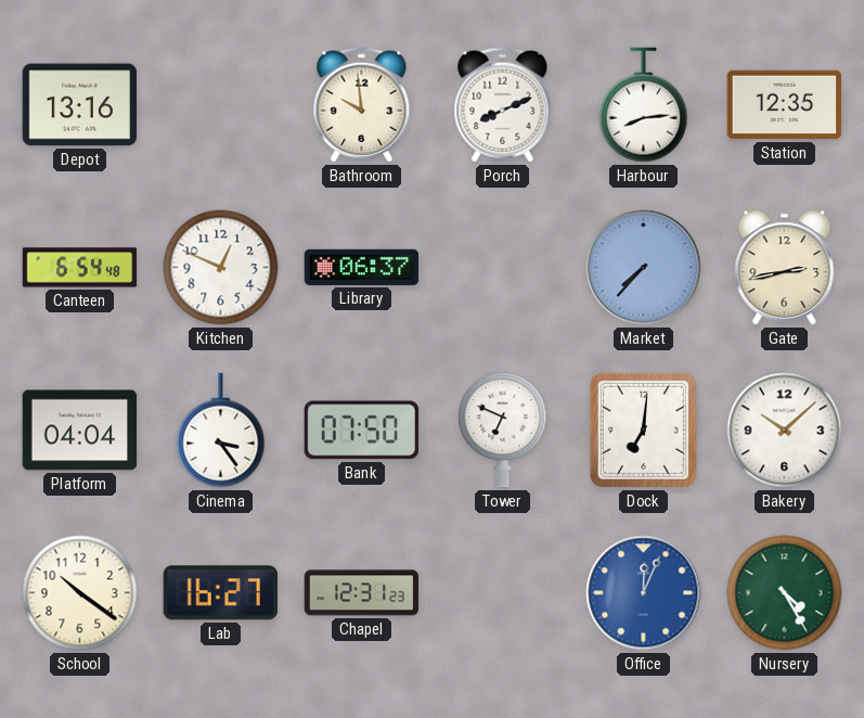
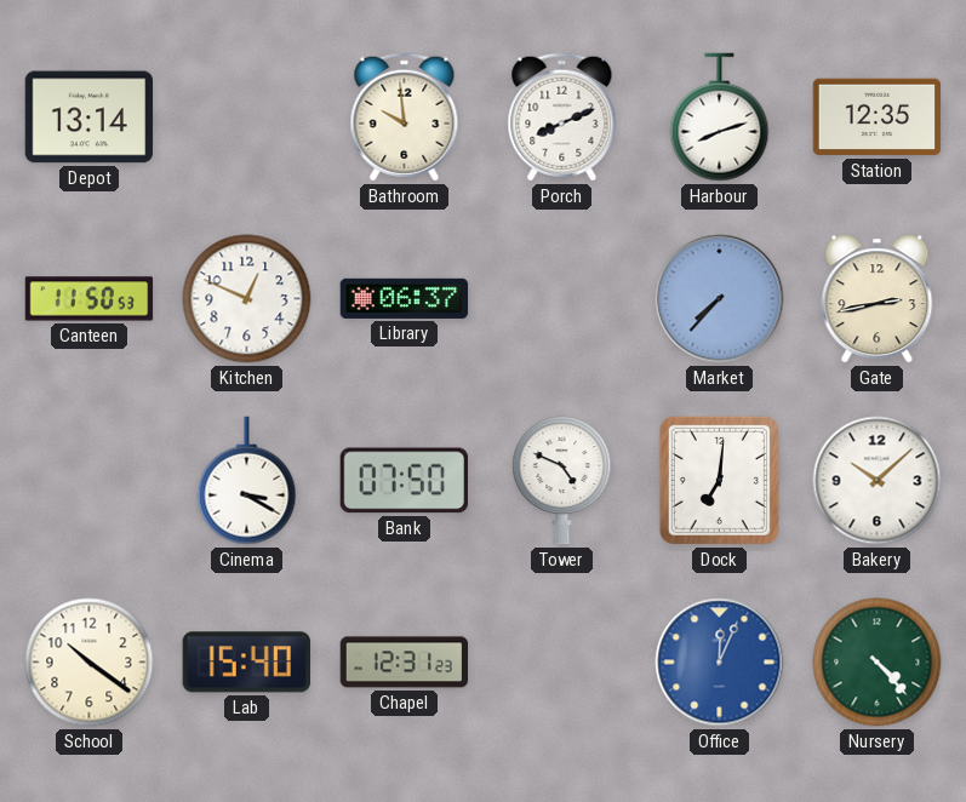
Depot: 13:16 -> 13:14
Harbour: 8:14 -> 8:12
Canteen: 6:54 -> 11:50
Platform: 04:04 -> none
Cinema: 3:24 -> 3:20
Tower: 6:49 -> 4:49
Lab: 16:27 -> 15:40
Nursery: 4:25 -> 4:23
